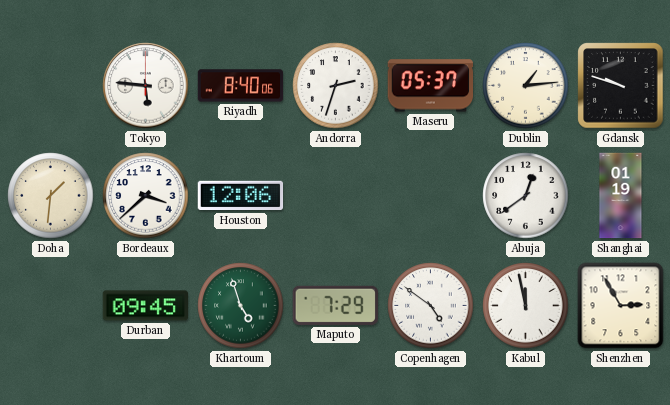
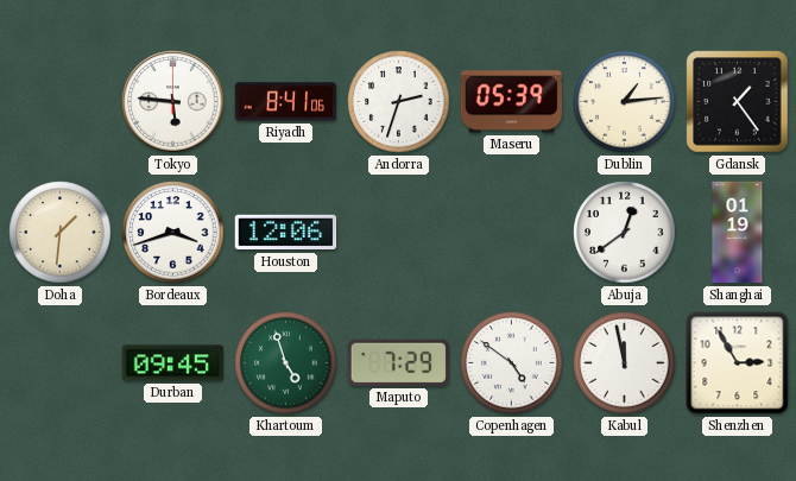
Riyadh: 8:40 -> 8:41
Maseru: 05:37 -> 05:39
Gdansk: 9:48 -> 1:24
Bordeaux: 3:38 -> 3:42
